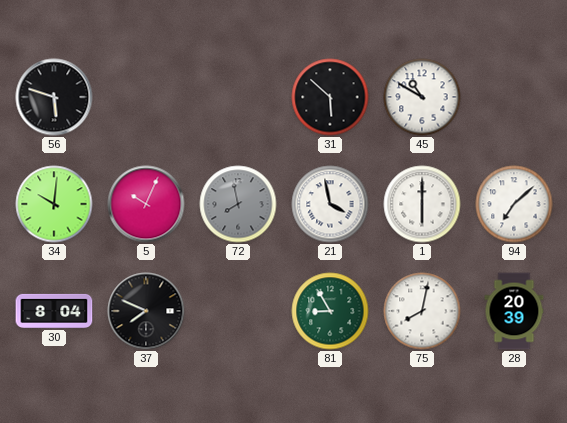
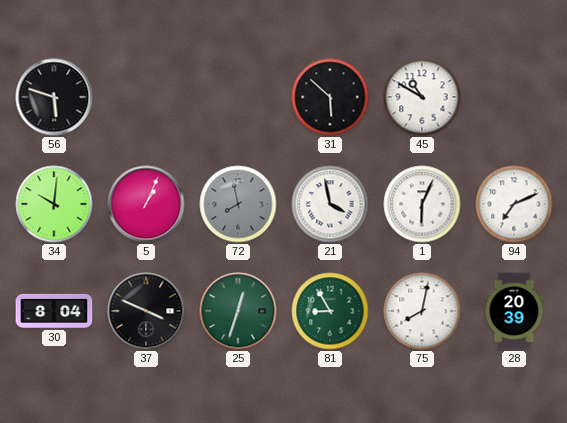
5: 10:04 -> 1:04
1: 6:00 -> 6:04
94: 7:08 -> 7:11
37: 7:49 -> 3:49
25: none -> 12:33
